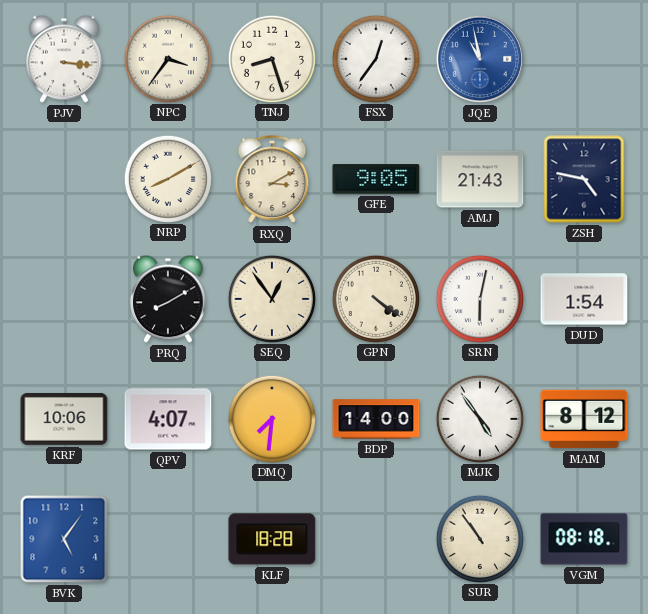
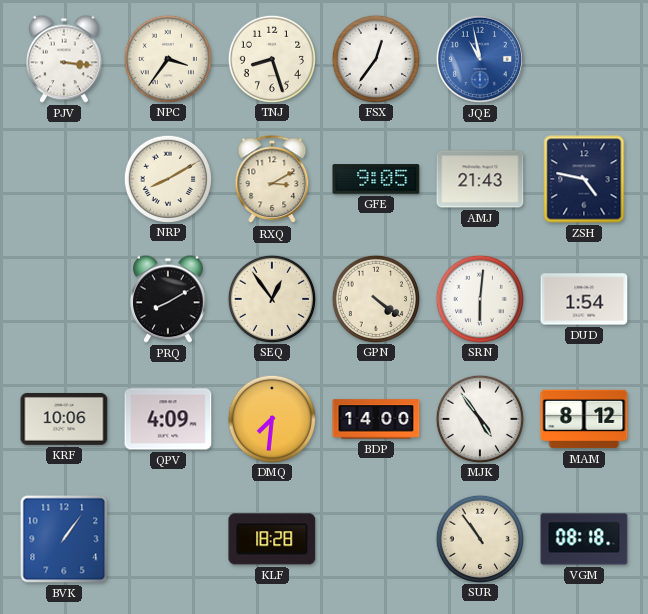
SRN: 6:02 -> 6:01
QPV: 4:07 -> 4:09
BVK: 5:06 -> 1:06
